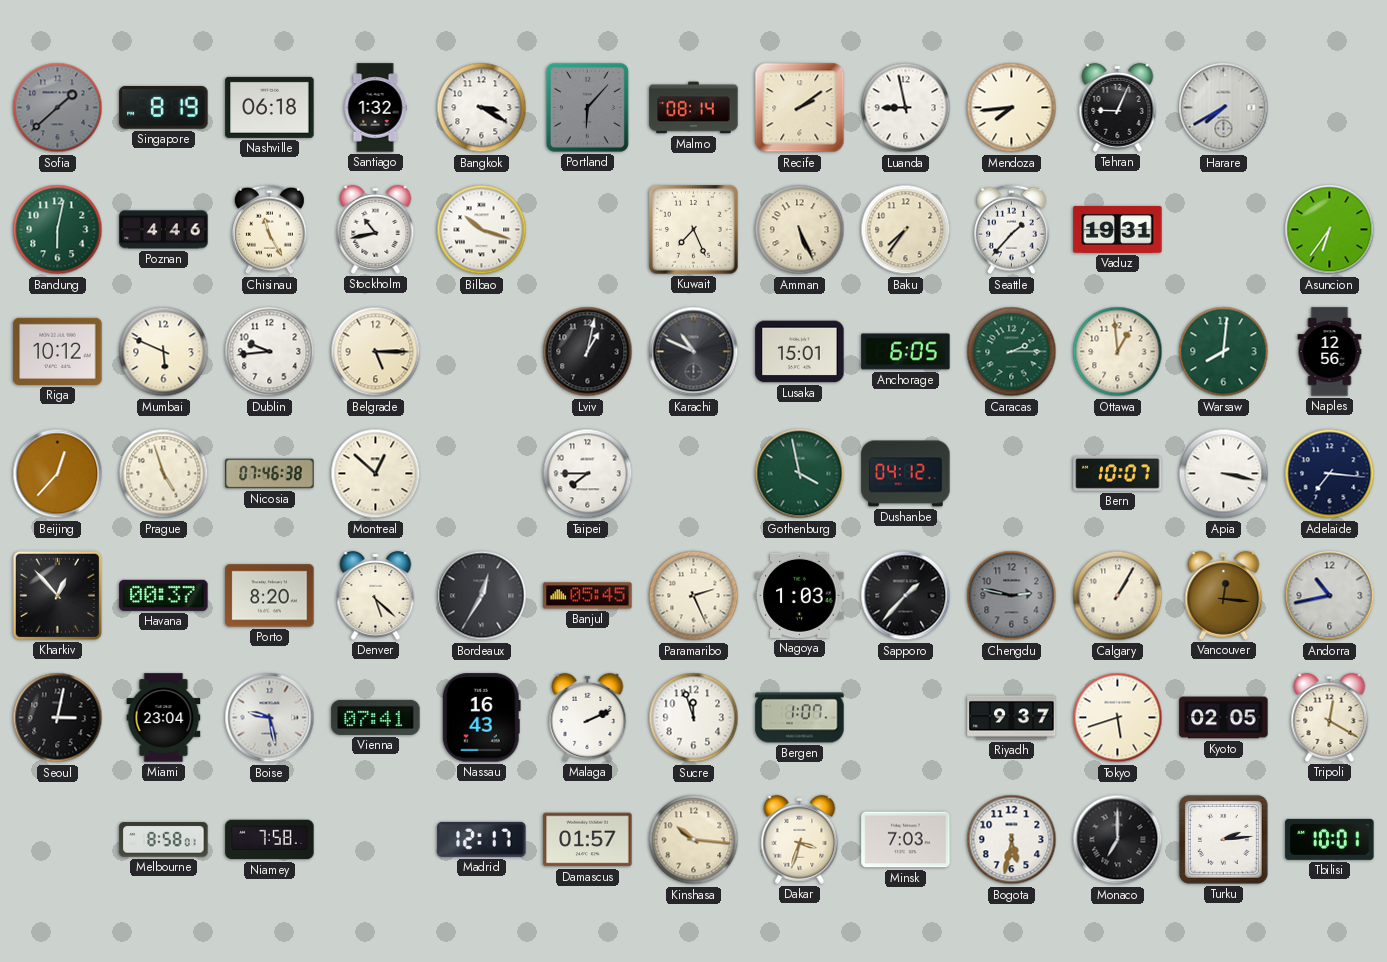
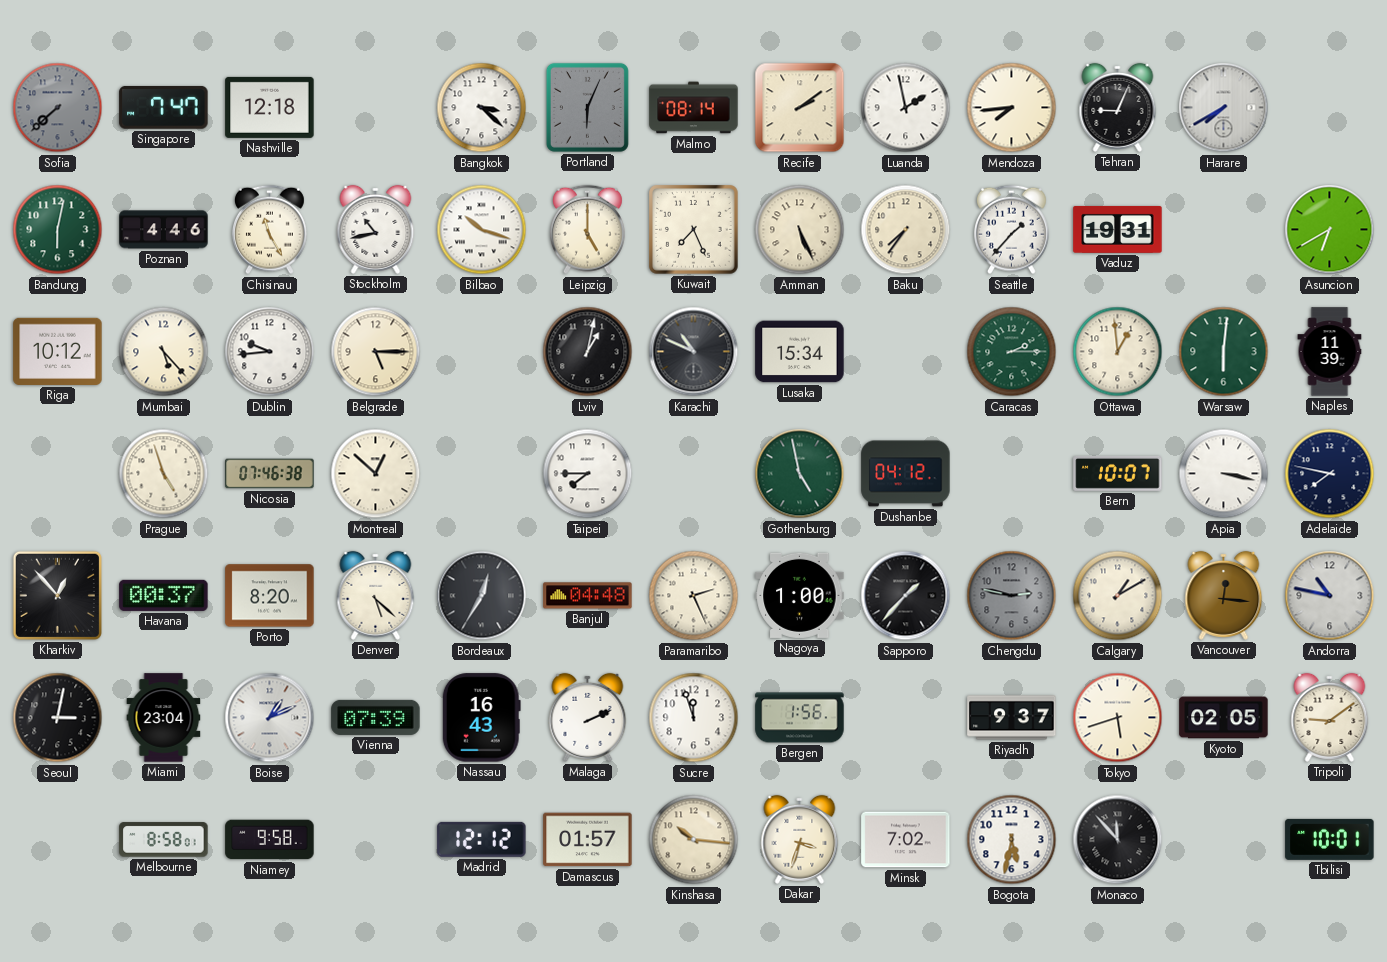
Sofia: 1:38 -> 7:38
Singapore: 8:19 -> 7:47
Nashville: 06:18 -> 12:18
Santiago: 1:32 -> none
Bangkok: 3:20 -> 3:22
Portland: 6:07 -> 6:04
Luanda: 8:58 -> 1:58
Leipzig: none -> 5:00
Asuncion: 6:36 -> 6:40
Mumbai: 5:49 -> 5:23
Lusaka: 15:01 -> 15:34
Anchorage: 6:05 -> none
Warsaw: 8:01 -> 6:01
Naples: 12:56 -> 11:39
Beijing: 12:37 -> none
Gothenburg: 3:58 -> 4:58
Adelaide: 7:16 -> 7:47
Banjul: 05:45 -> 04:48
Nagoya: 1:03 -> 1:00
Calgary: 1:05 -> 1:10
Andorra: 10:43 -> 10:47
Boise: 9:28 -> 1:11
Vienna: 07:41 -> 07:39
Bergen: 1:07 -> 1:56
Tripoli: 12:20 -> 9:09
Niamey: 7:58 -> 9:58
Madrid: 12:17 -> 12:12
Minsk: 7:03 -> 7:02
Monaco: 7:00 -> 11:53
Turku: 2:14 -> none
